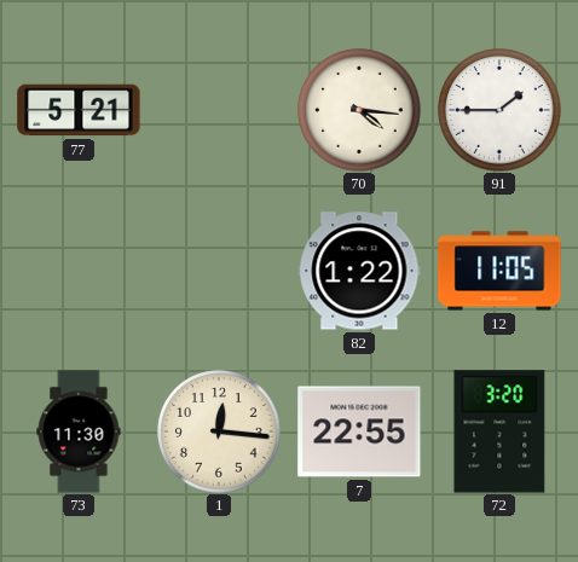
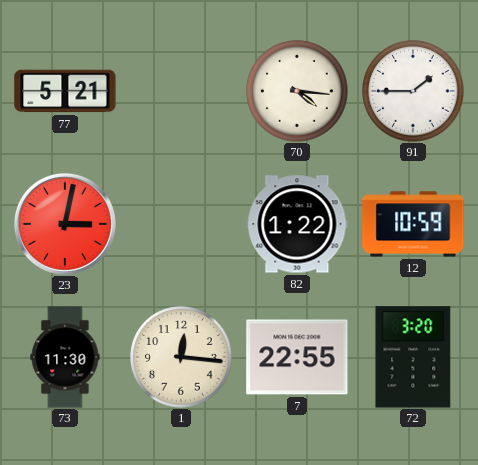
23: none -> 3:02
12: 11:05 -> 10:59
